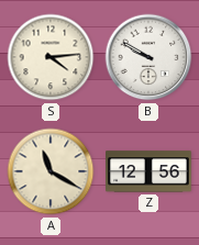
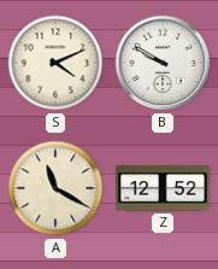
S: 4:14 -> 4:11
Z: 12:56 -> 12:52
